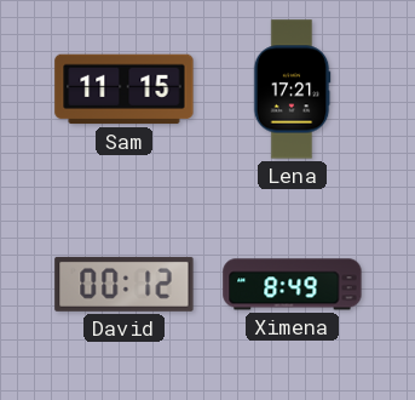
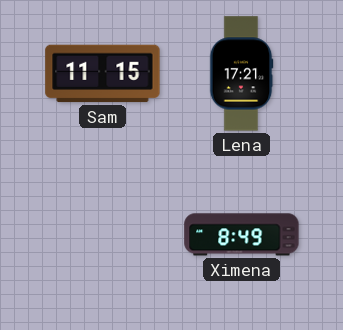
David: 00:12 -> none
